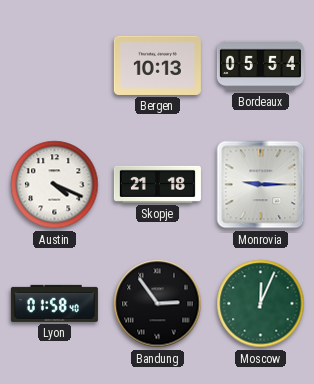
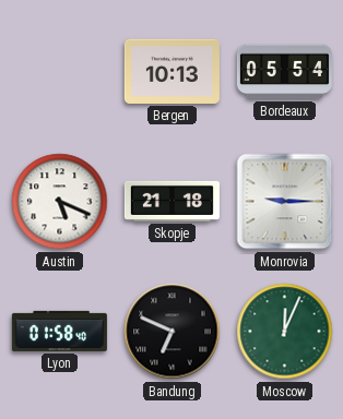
Austin: 4:19 -> 5:19
Bandung: 2:54 -> 6:49
